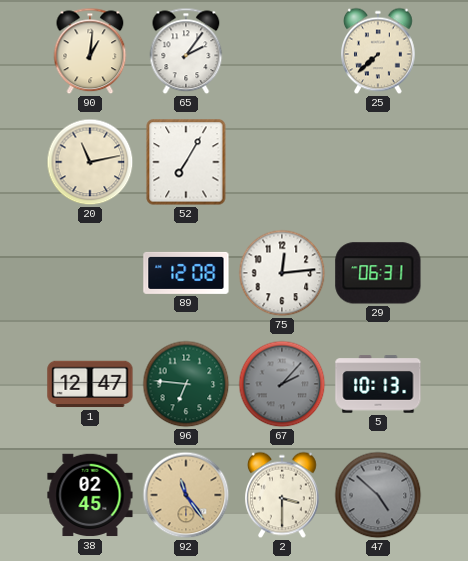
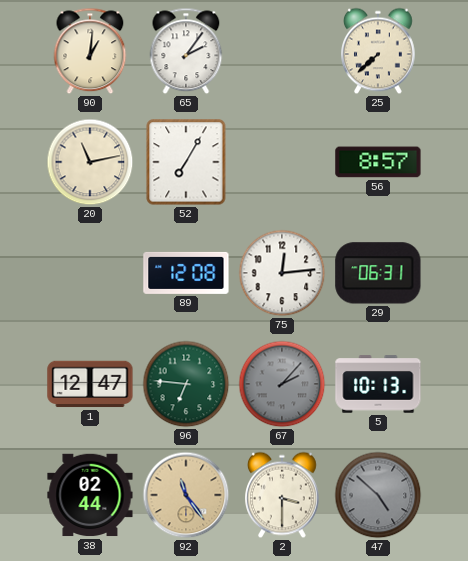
56: none -> 8:57
38: 02:45 -> 02:44
